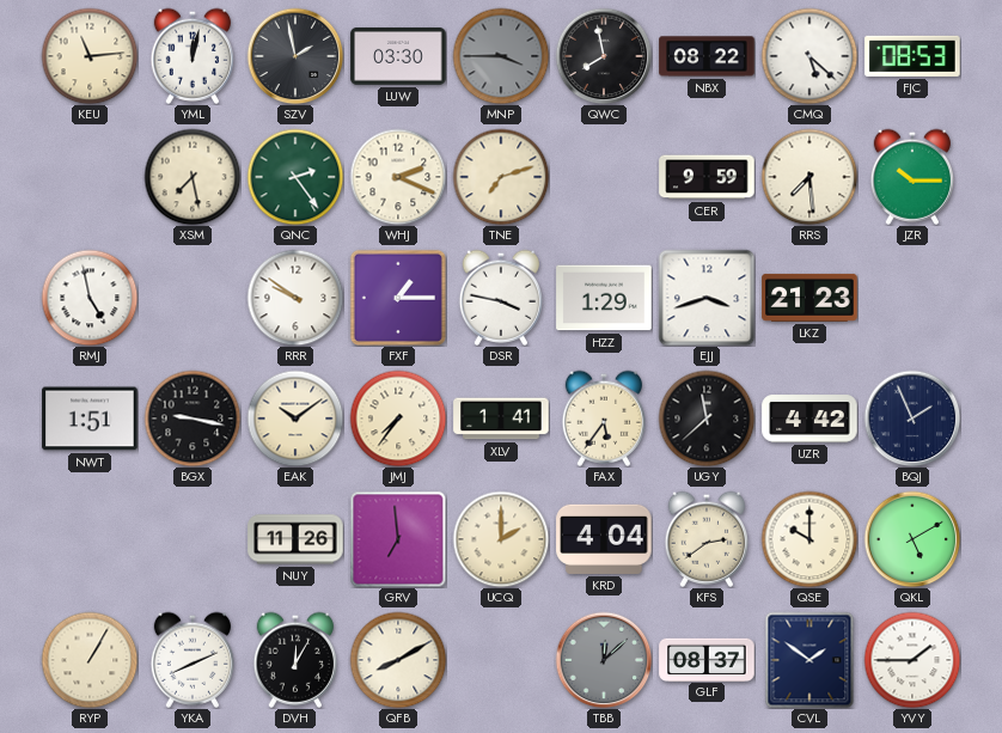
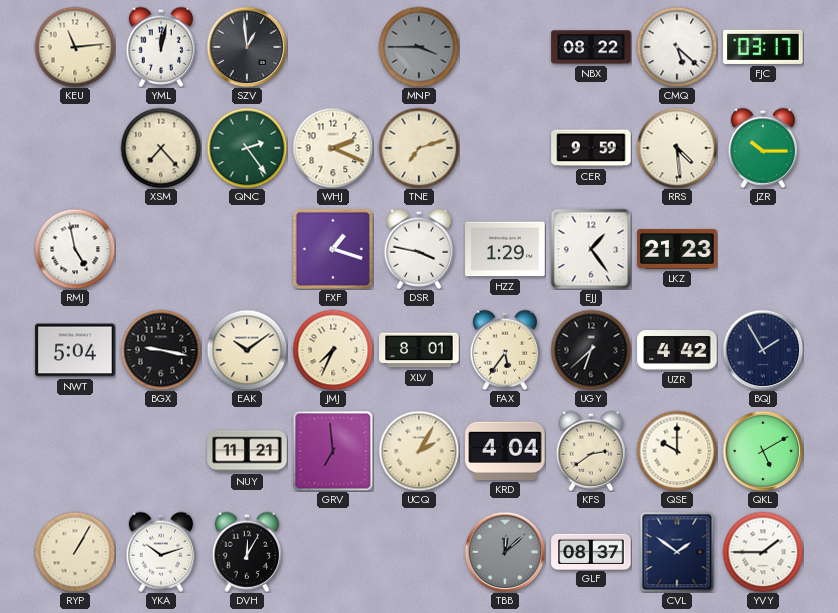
SZV: 1:58 -> 12:59
LUW: 03:30 -> none
QWC: 7:58 -> none
FJC: 08:53 -> 03:17
XSM: 7:28 -> 7:23
RRS: 7:29 -> 4:29
RRR: 9:51 -> none
FXF: 1:15 -> 1:18
EJJ: 3:42 -> 1:24
NWT: 1:51 -> 5:04
JMJ: 7:36 -> 7:34
XLV: 1:41 -> 8:01
UGY: 11:38 -> 6:38
BQJ: 1:56 -> 1:55
NUY: 11:26 -> 11:21
UCQ: 2:00 -> 2:05
YKA: 8:11 -> 10:12
QFB: 8:10 -> none
